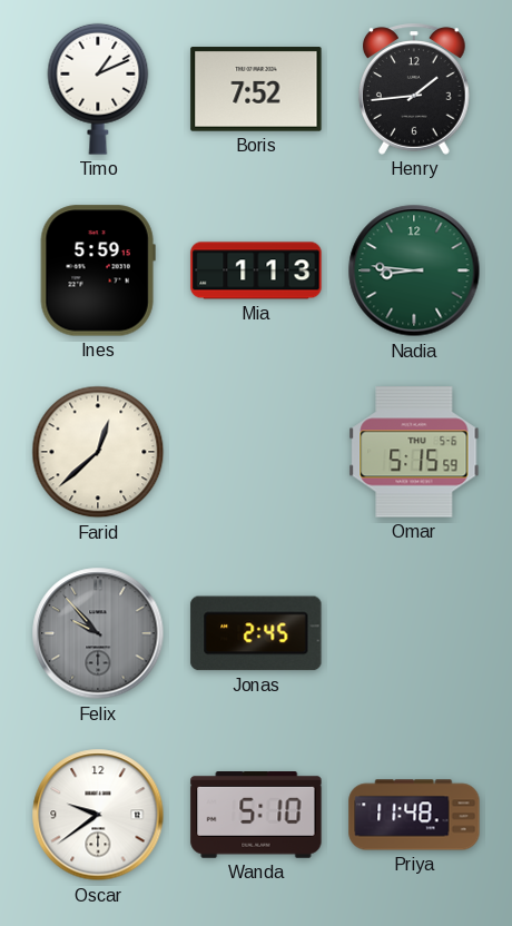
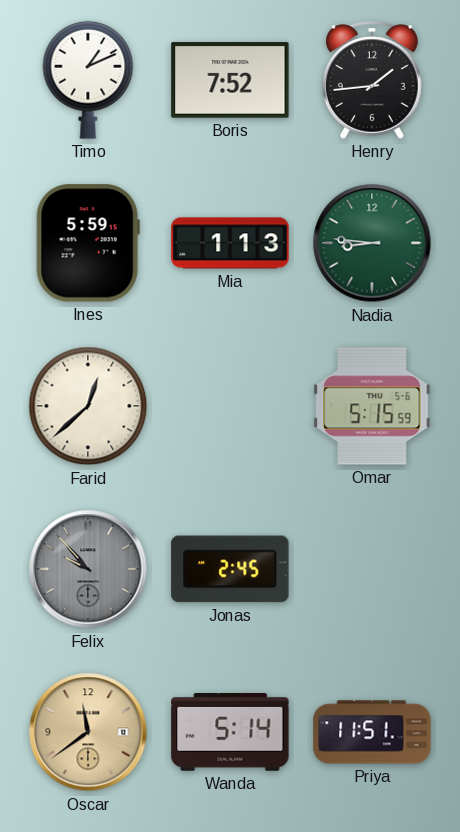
Oscar: 9:39 -> 11:39
Oscar dial: white -> champagne
Wanda: 5:10 -> 5:14
Priya: 11:48 -> 11:51
